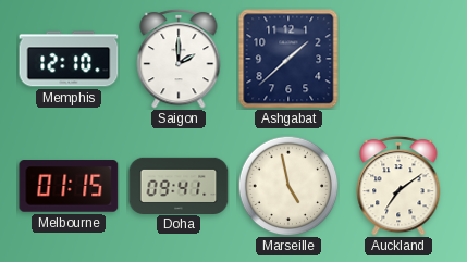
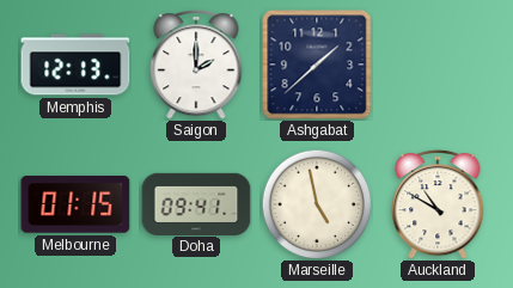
Memphis: 12:10 -> 12:13
Auckland: 7:09 -> 10:50
